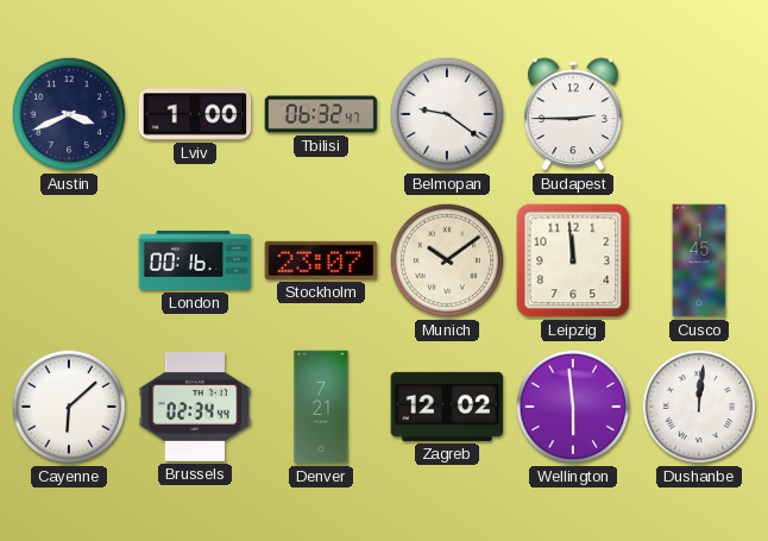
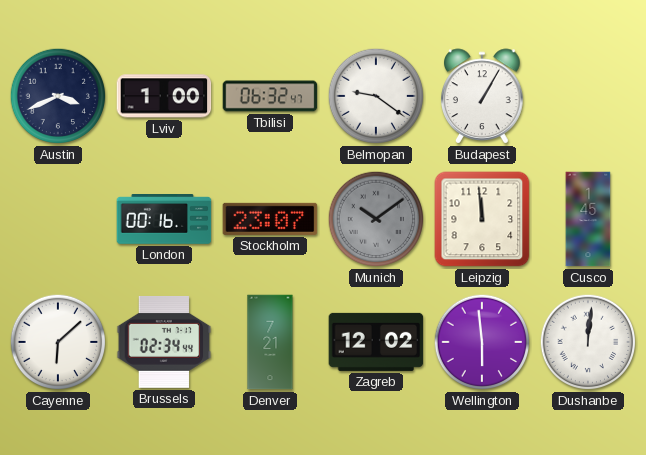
Budapest: 2:45 -> 1:05
Munich dial: cream -> grey
